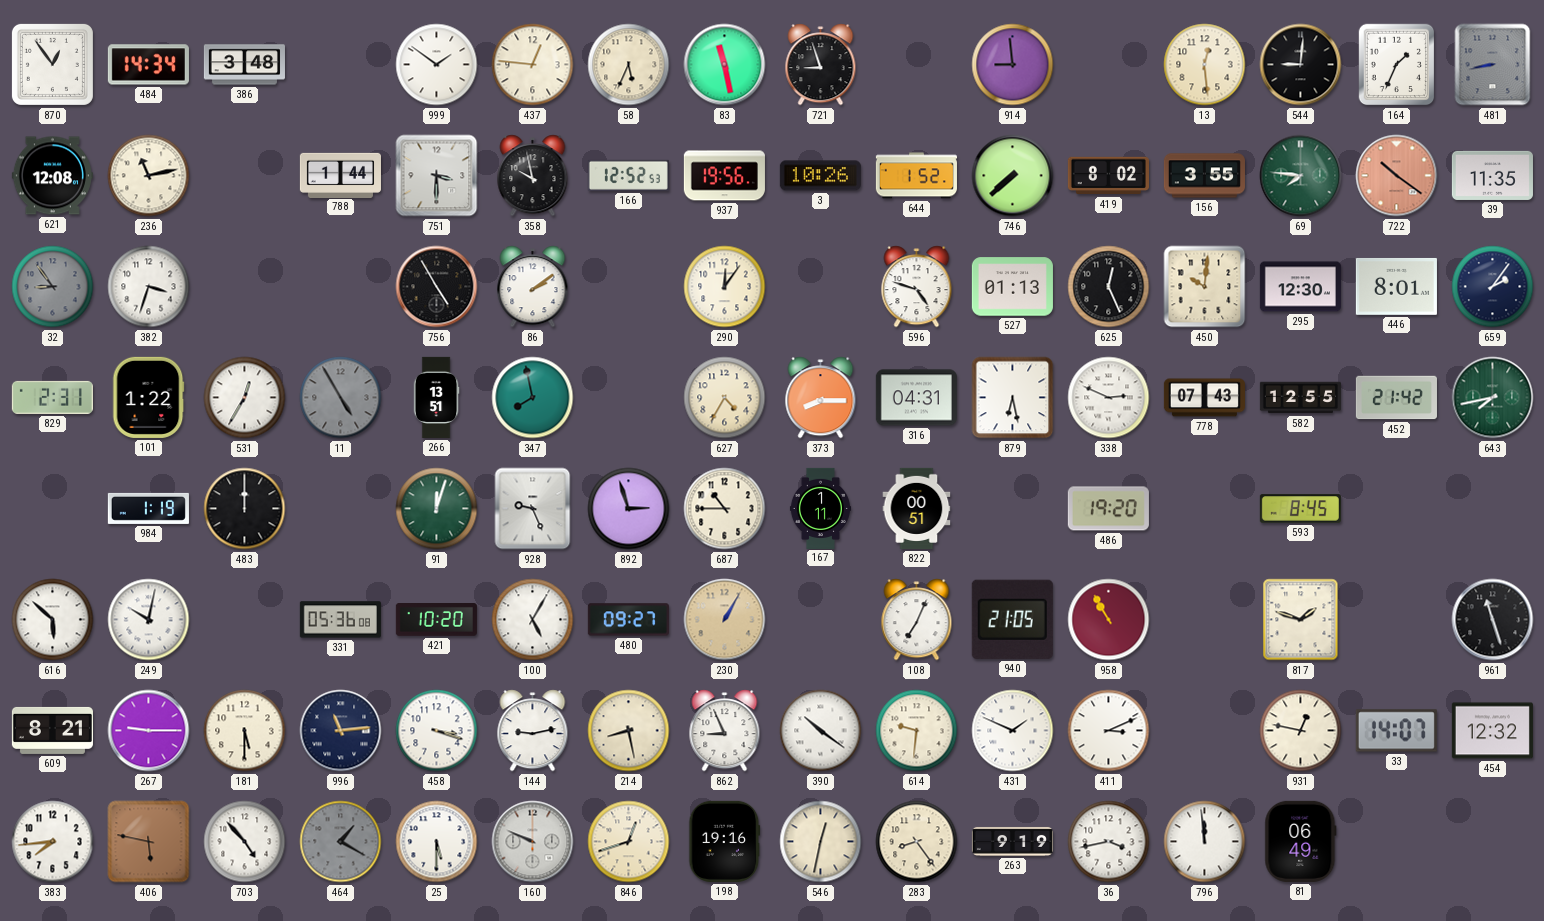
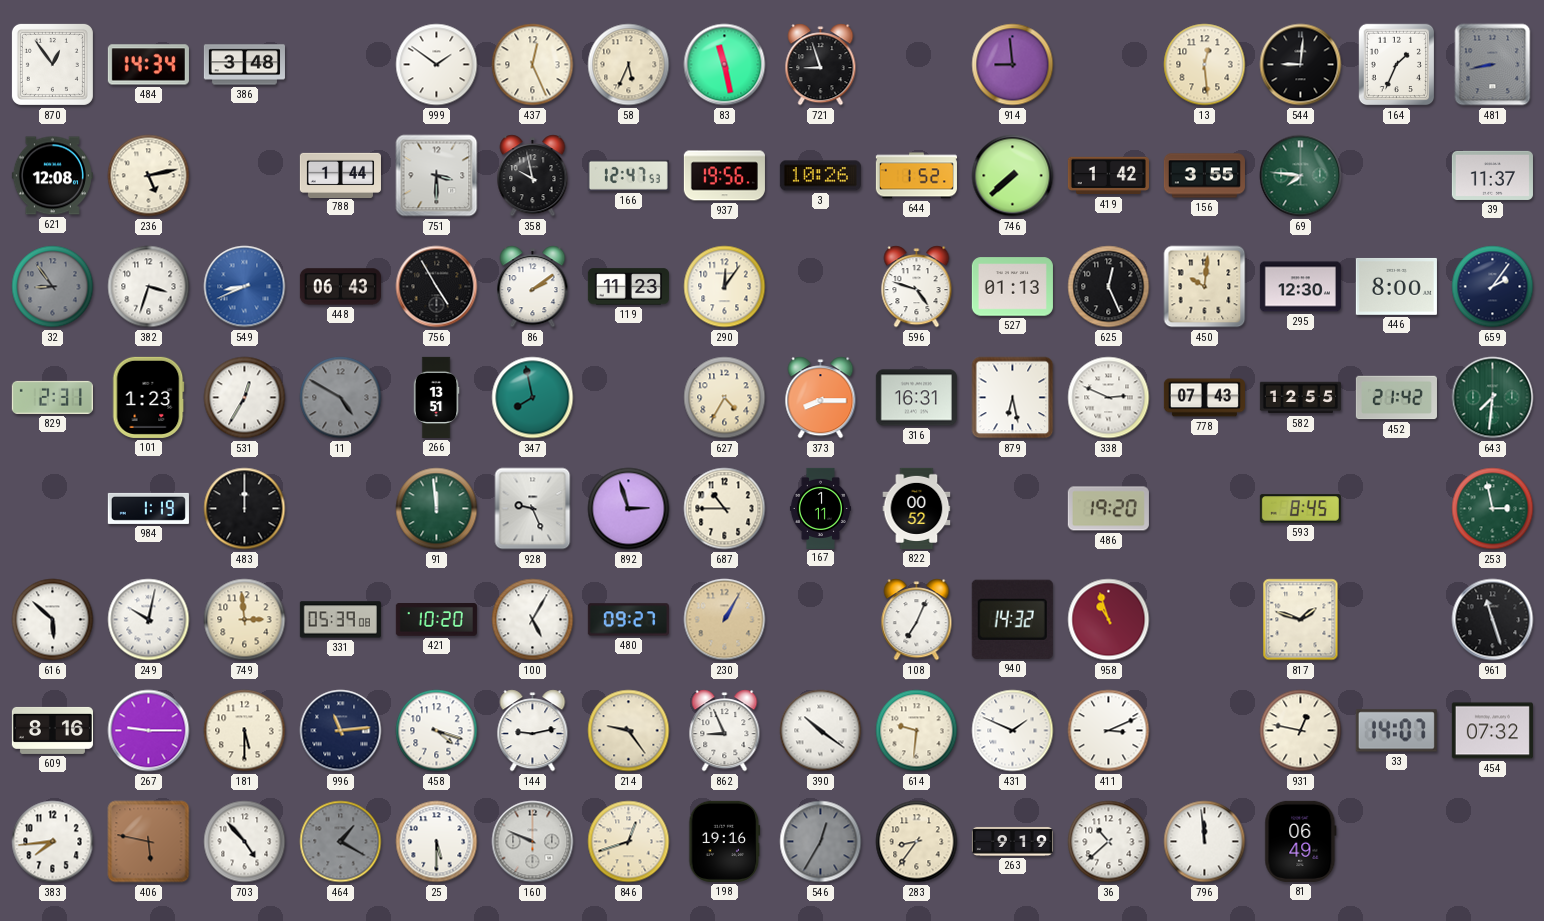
437: 12:46 -> 12:26
236: 11:13 -> 5:13
166: 12:52 -> 12:47
419: 8:02 -> 1:42
722: 10:21 -> none
39: 11:35 -> 11:37
549: none -> 8:41
448: none -> 06:43
119: none -> 11:23
446: 8:01 -> 8:00
101: 1:22 -> 1:23
11: 4:55 -> 4:50
316: 04:31 -> 16:31
643: 7:43 -> 7:31
91: 12:03 -> 11:59
822: 00:51 -> 00:52
253: none -> 2:58
749: none -> 2:59
331: 05:36 -> 05:39
940: 21:05 -> 14:32
958: 10:55 -> 10:57
609: 8:21 -> 8:16
458: 3:18 -> 4:18
214: 8:28 -> 9:24
454: 12:32 -> 07:32
546: 12:32 -> 12:35
546 dial: cream -> grey
283: 8:24 -> 8:36
36: 3:43 -> 10:38
